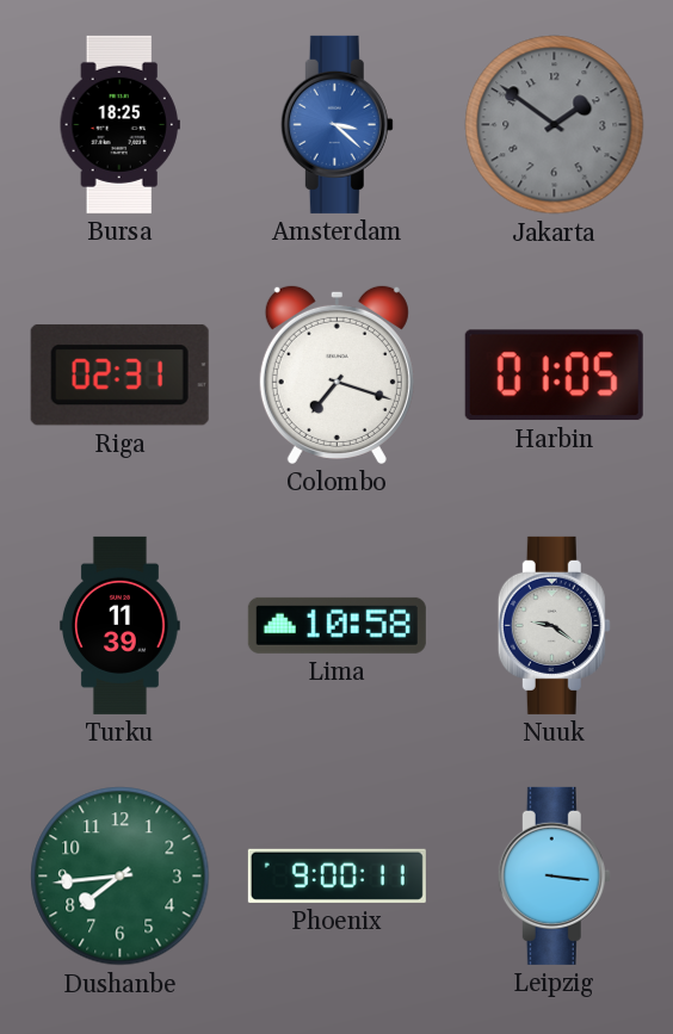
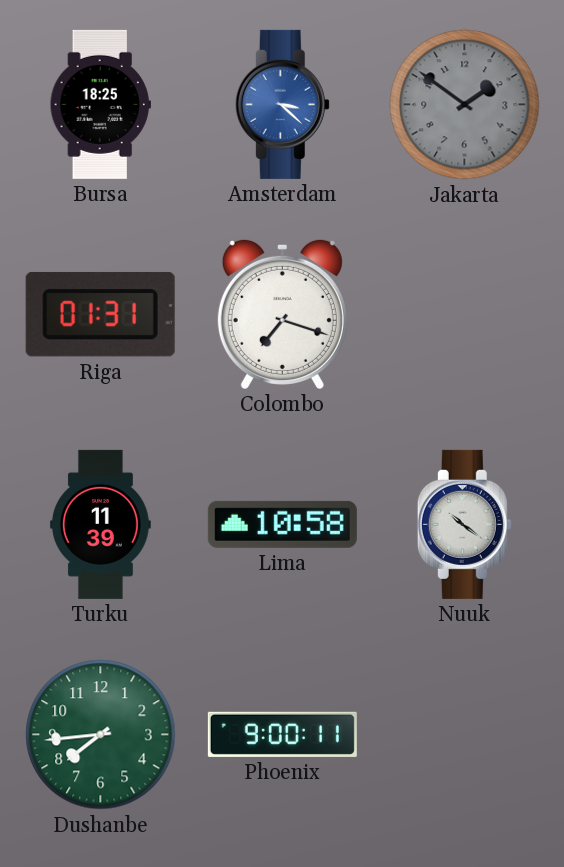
Riga: 02:31 -> 01:31
Harbin: 01:05 -> none
Nuuk: 9:21 -> 10:21
Leipzig: 3:16 -> none
